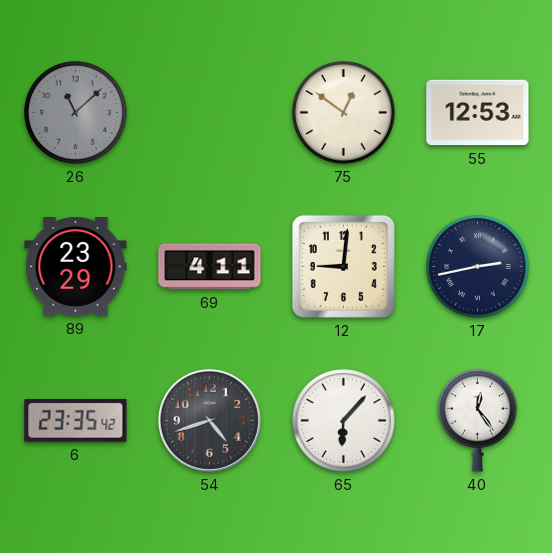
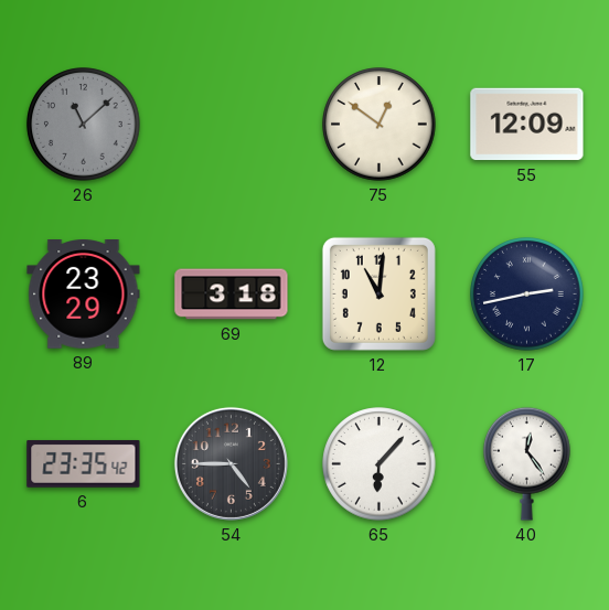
55: 12:53 -> 12:09
69: 4:11 -> 3:18
12: 9:01 -> 11:01
54: 4:42 -> 4:45
